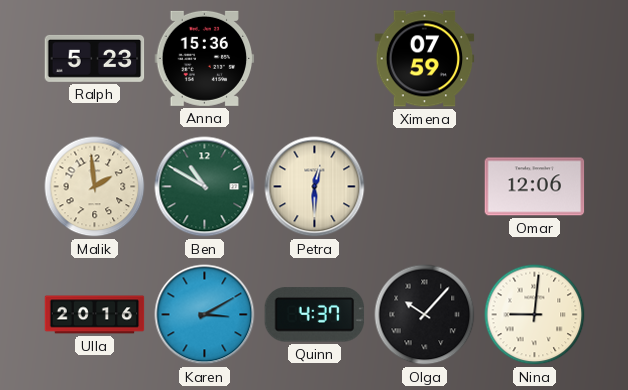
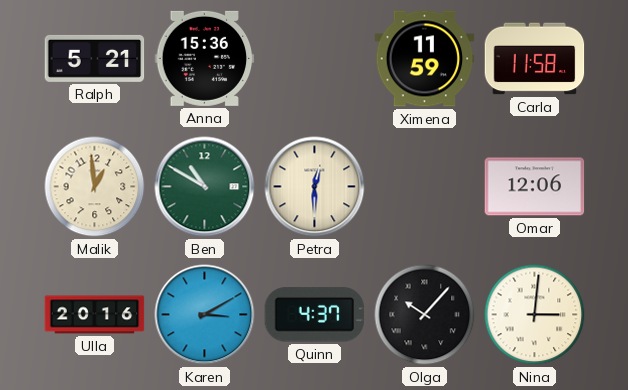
Ralph: 5:23 -> 5:21
Ximena: 07:59 -> 11:59
Carla: none -> 11:58
Malik: 1:59 -> 12:59
Nina: 9:01 -> 3:01
